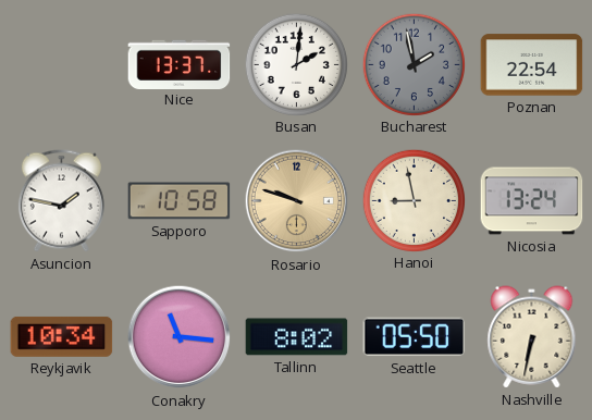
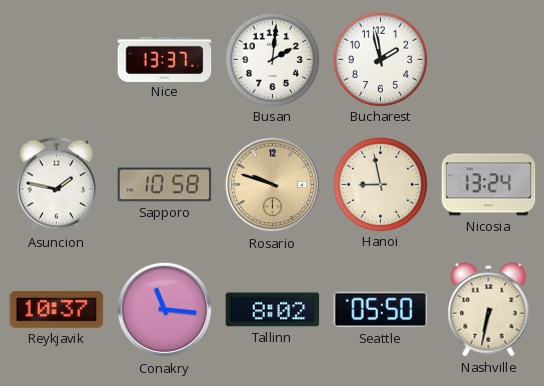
Bucharest dial: grey -> white
Poznan: 22:54 -> none
Reykjavik: 10:34 -> 10:37
